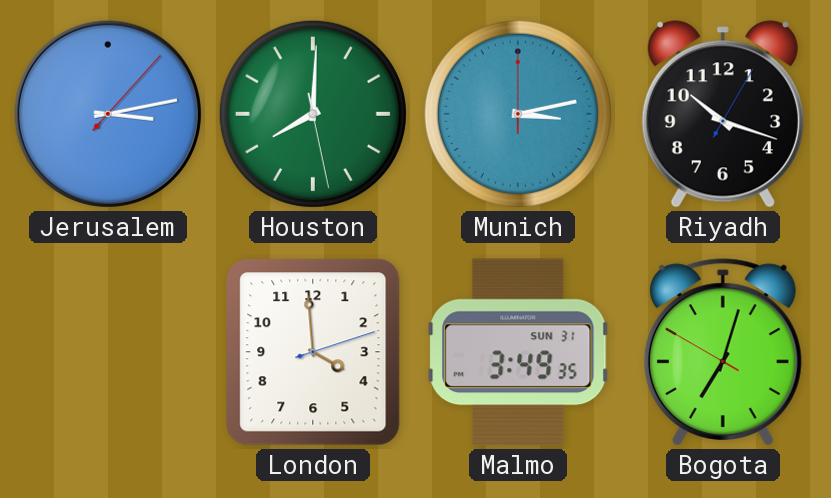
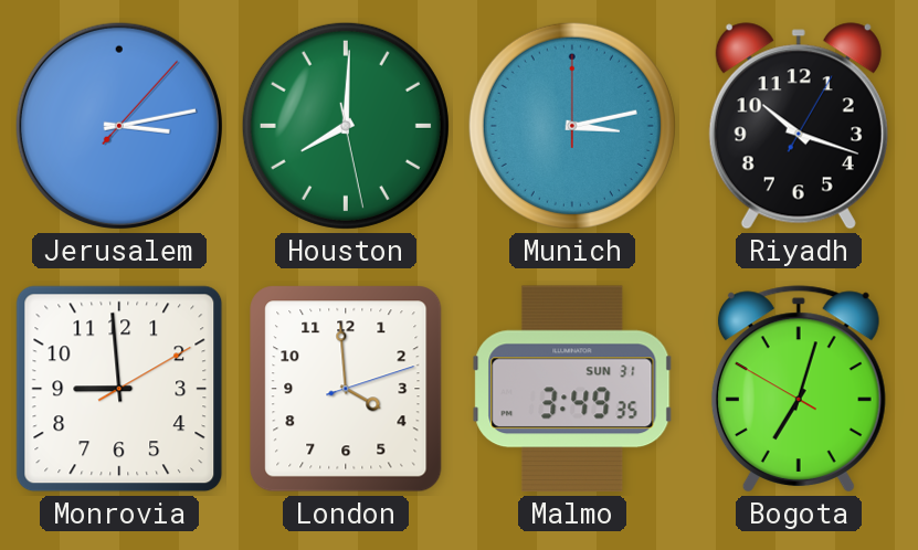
Monrovia: none -> 8:59
